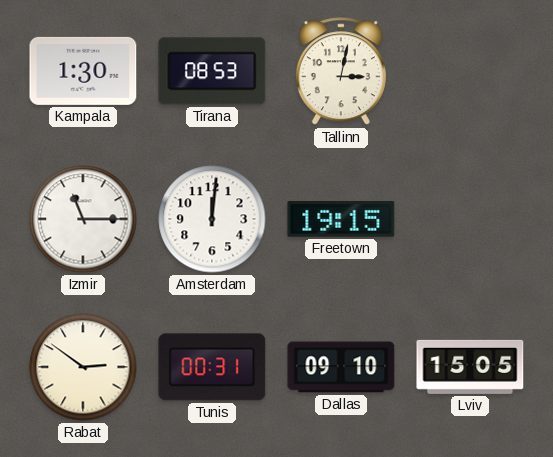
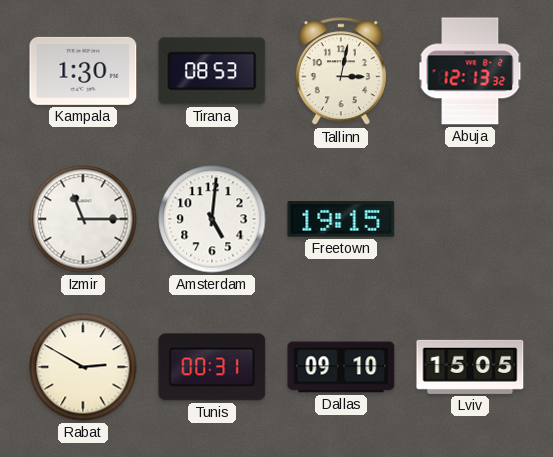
Abuja: none -> 12:13
Amsterdam: 12:01 -> 5:01
Rabat: 2:51 -> 2:50
